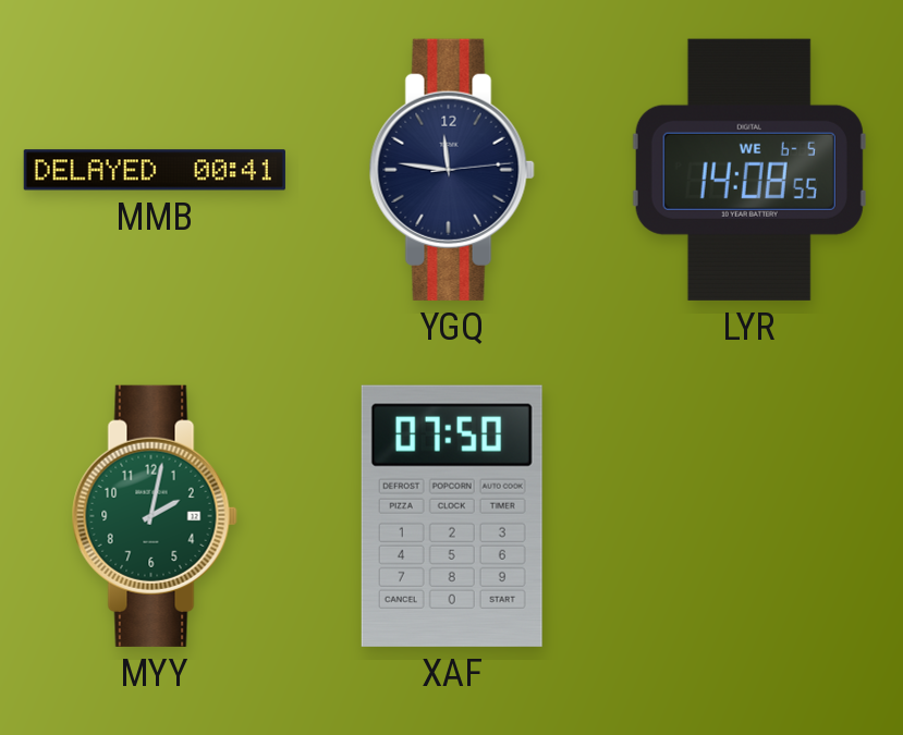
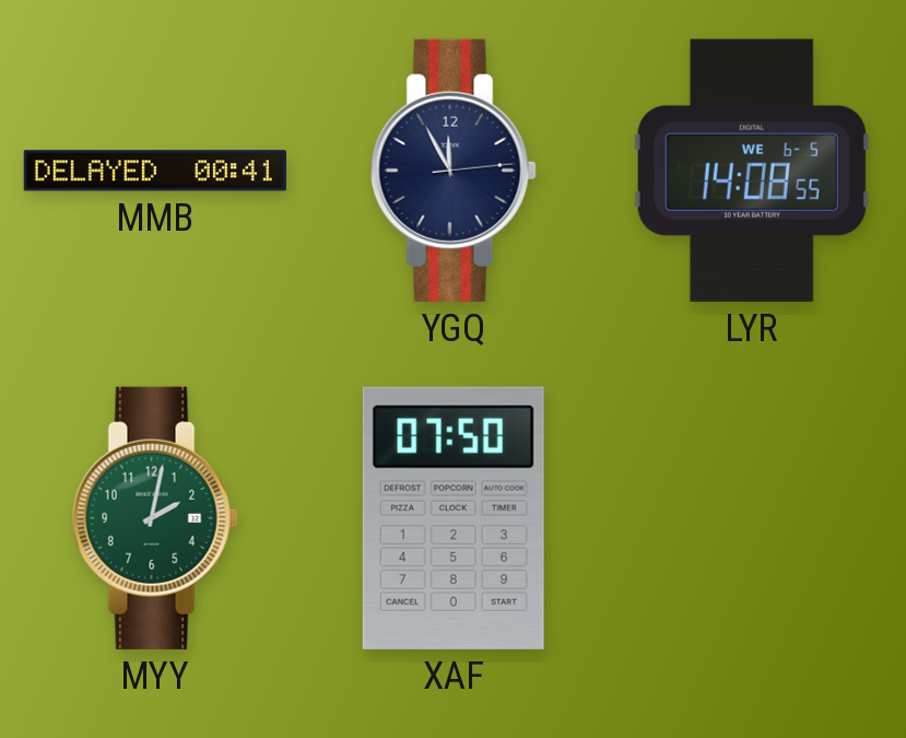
YGQ: 11:46 -> 11:55
